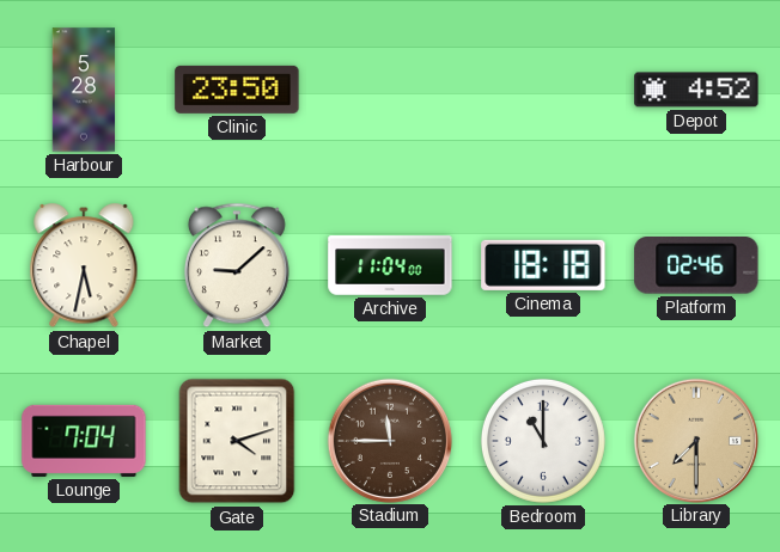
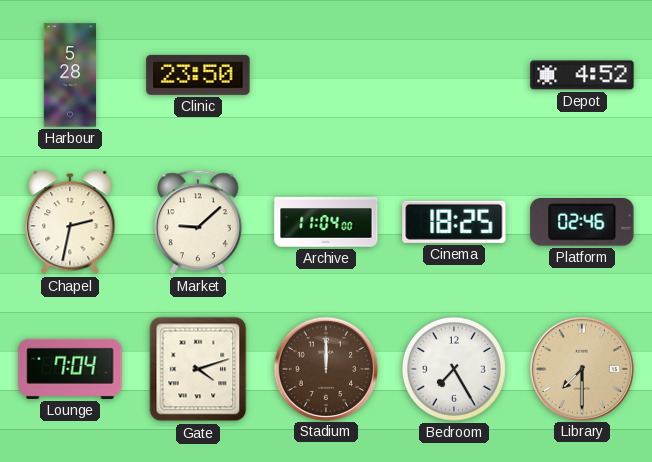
Chapel: 5:32 -> 2:32
Cinema: 18:18 -> 18:25
Stadium: 11:45 -> 12:00
Bedroom: 11:00 -> 7:25
